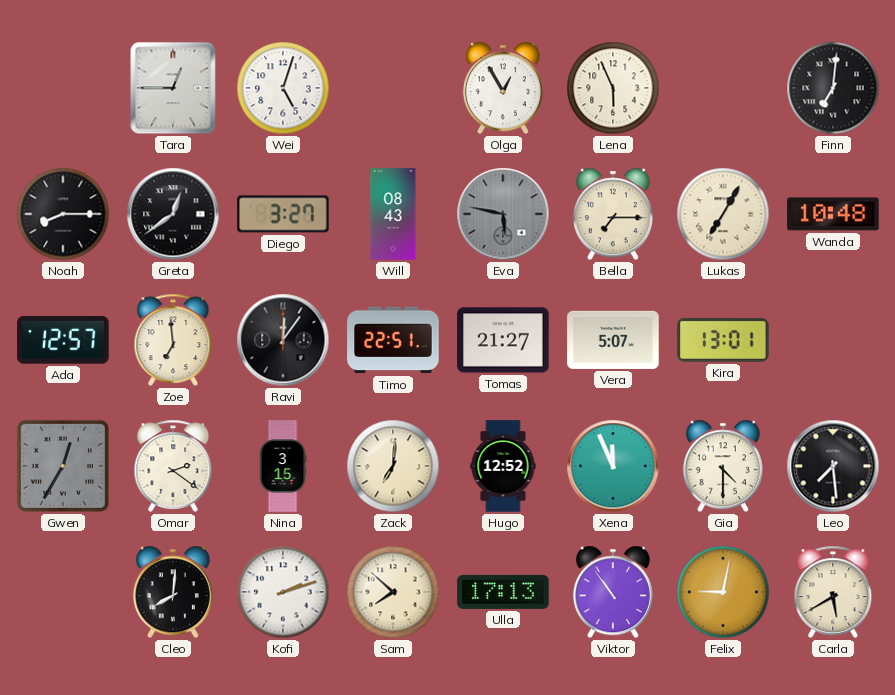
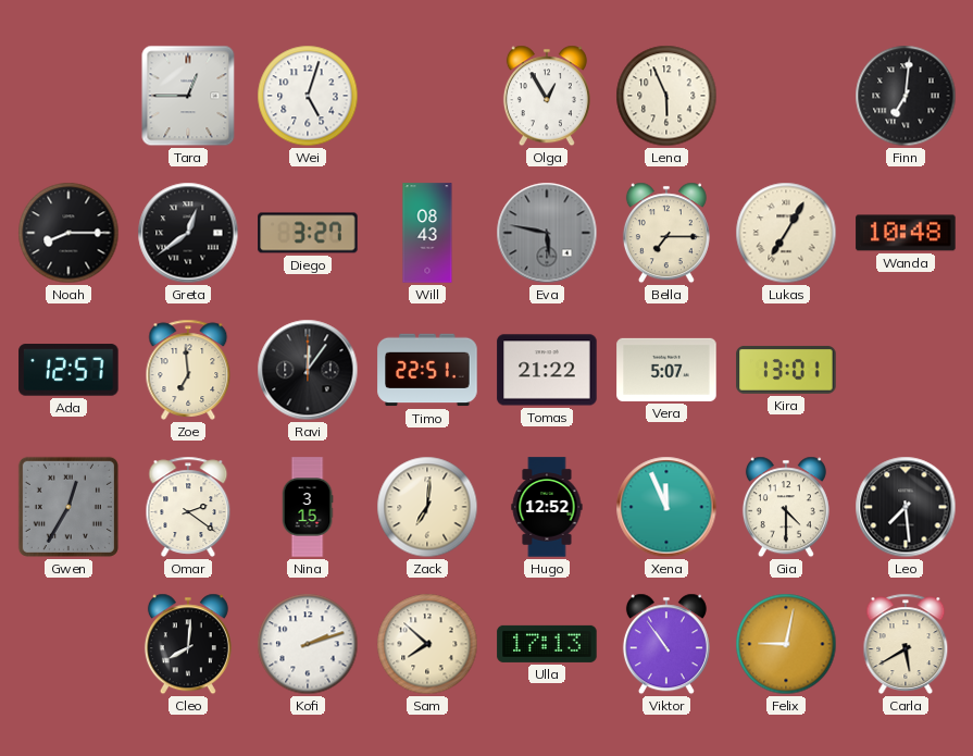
Tomas: 21:27 -> 21:22
